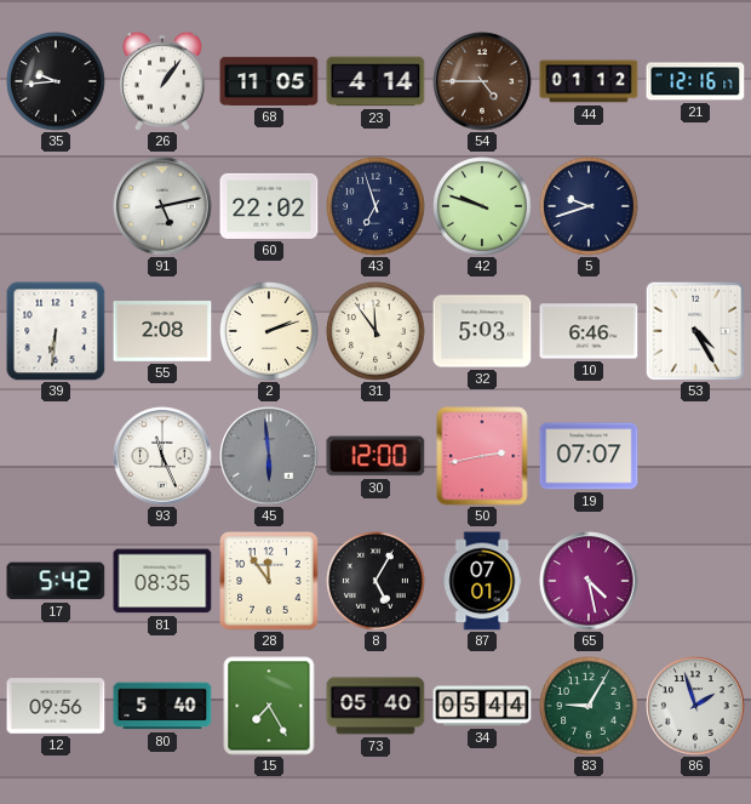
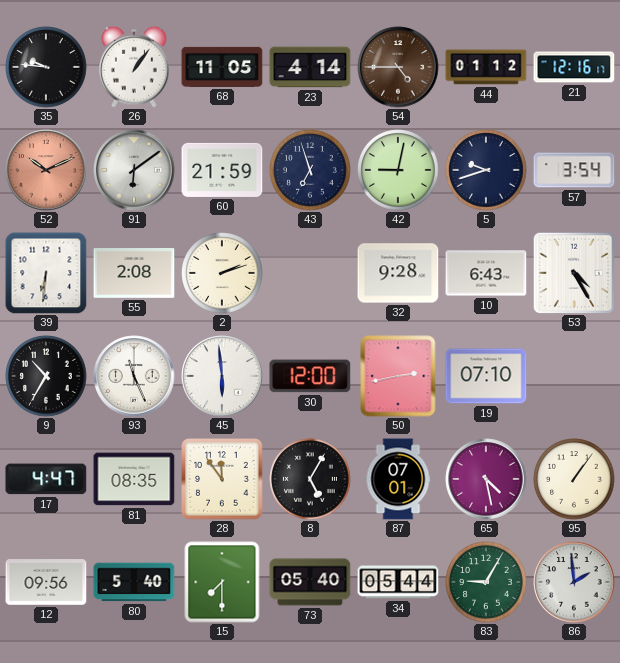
35: 9:44 -> 9:46
52: none -> 10:11
91: 5:13 -> 6:09
60: 22:02 -> 21:59
42: 9:48 -> 9:02
57: none -> 3:54
31: 11:54 -> none
32: 5:03 -> 9:28
10: 6:46 -> 6:43
9: none -> 10:35
45 dial: grey -> white
19: 07:07 -> 07:10
17: 5:42 -> 4:47
95: none -> 1:06
15: 7:25 -> 7:30
86: 1:57 -> 1:59
